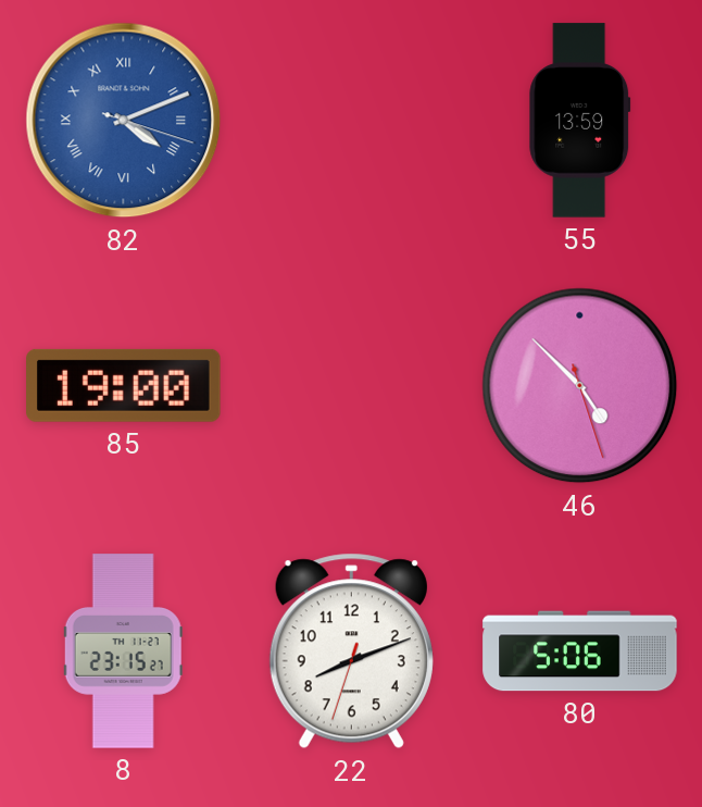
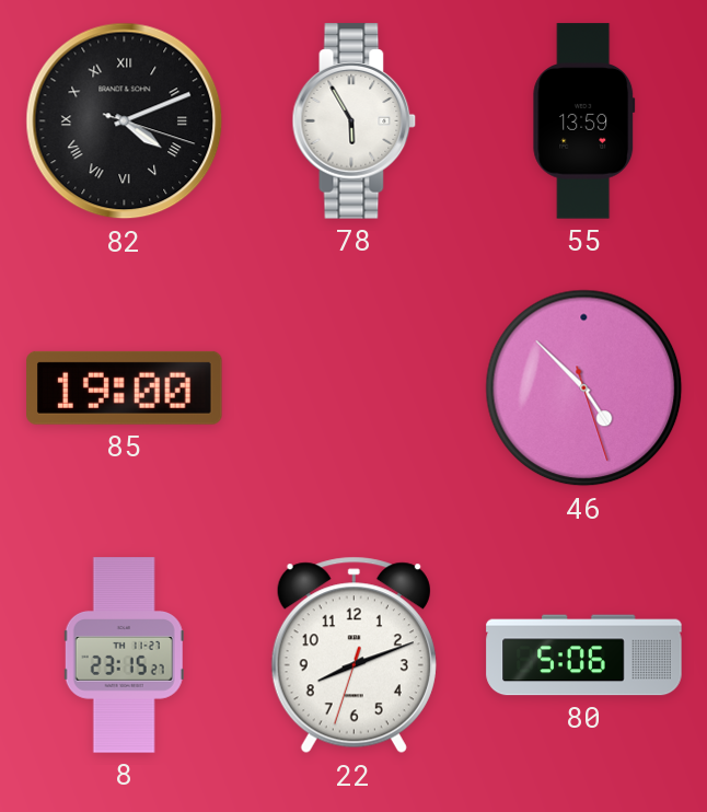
82 dial: blue -> black
78: none -> 5:55
